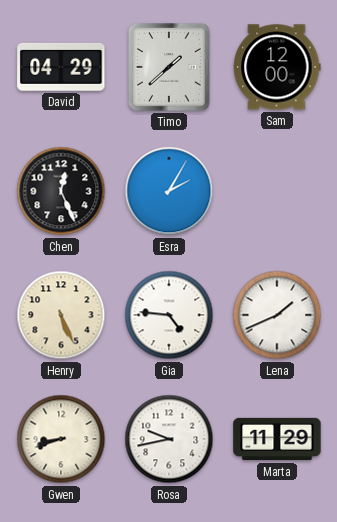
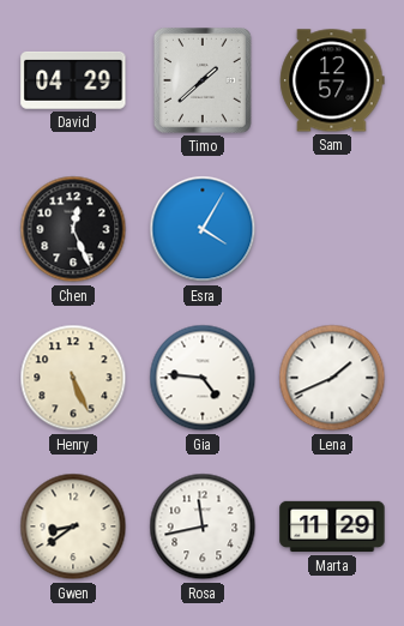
Sam: 12:00 -> 12:57
Esra: 2:05 -> 4:05
Gwen: 8:42 -> 8:39
Rosa: 9:43 -> 11:43
